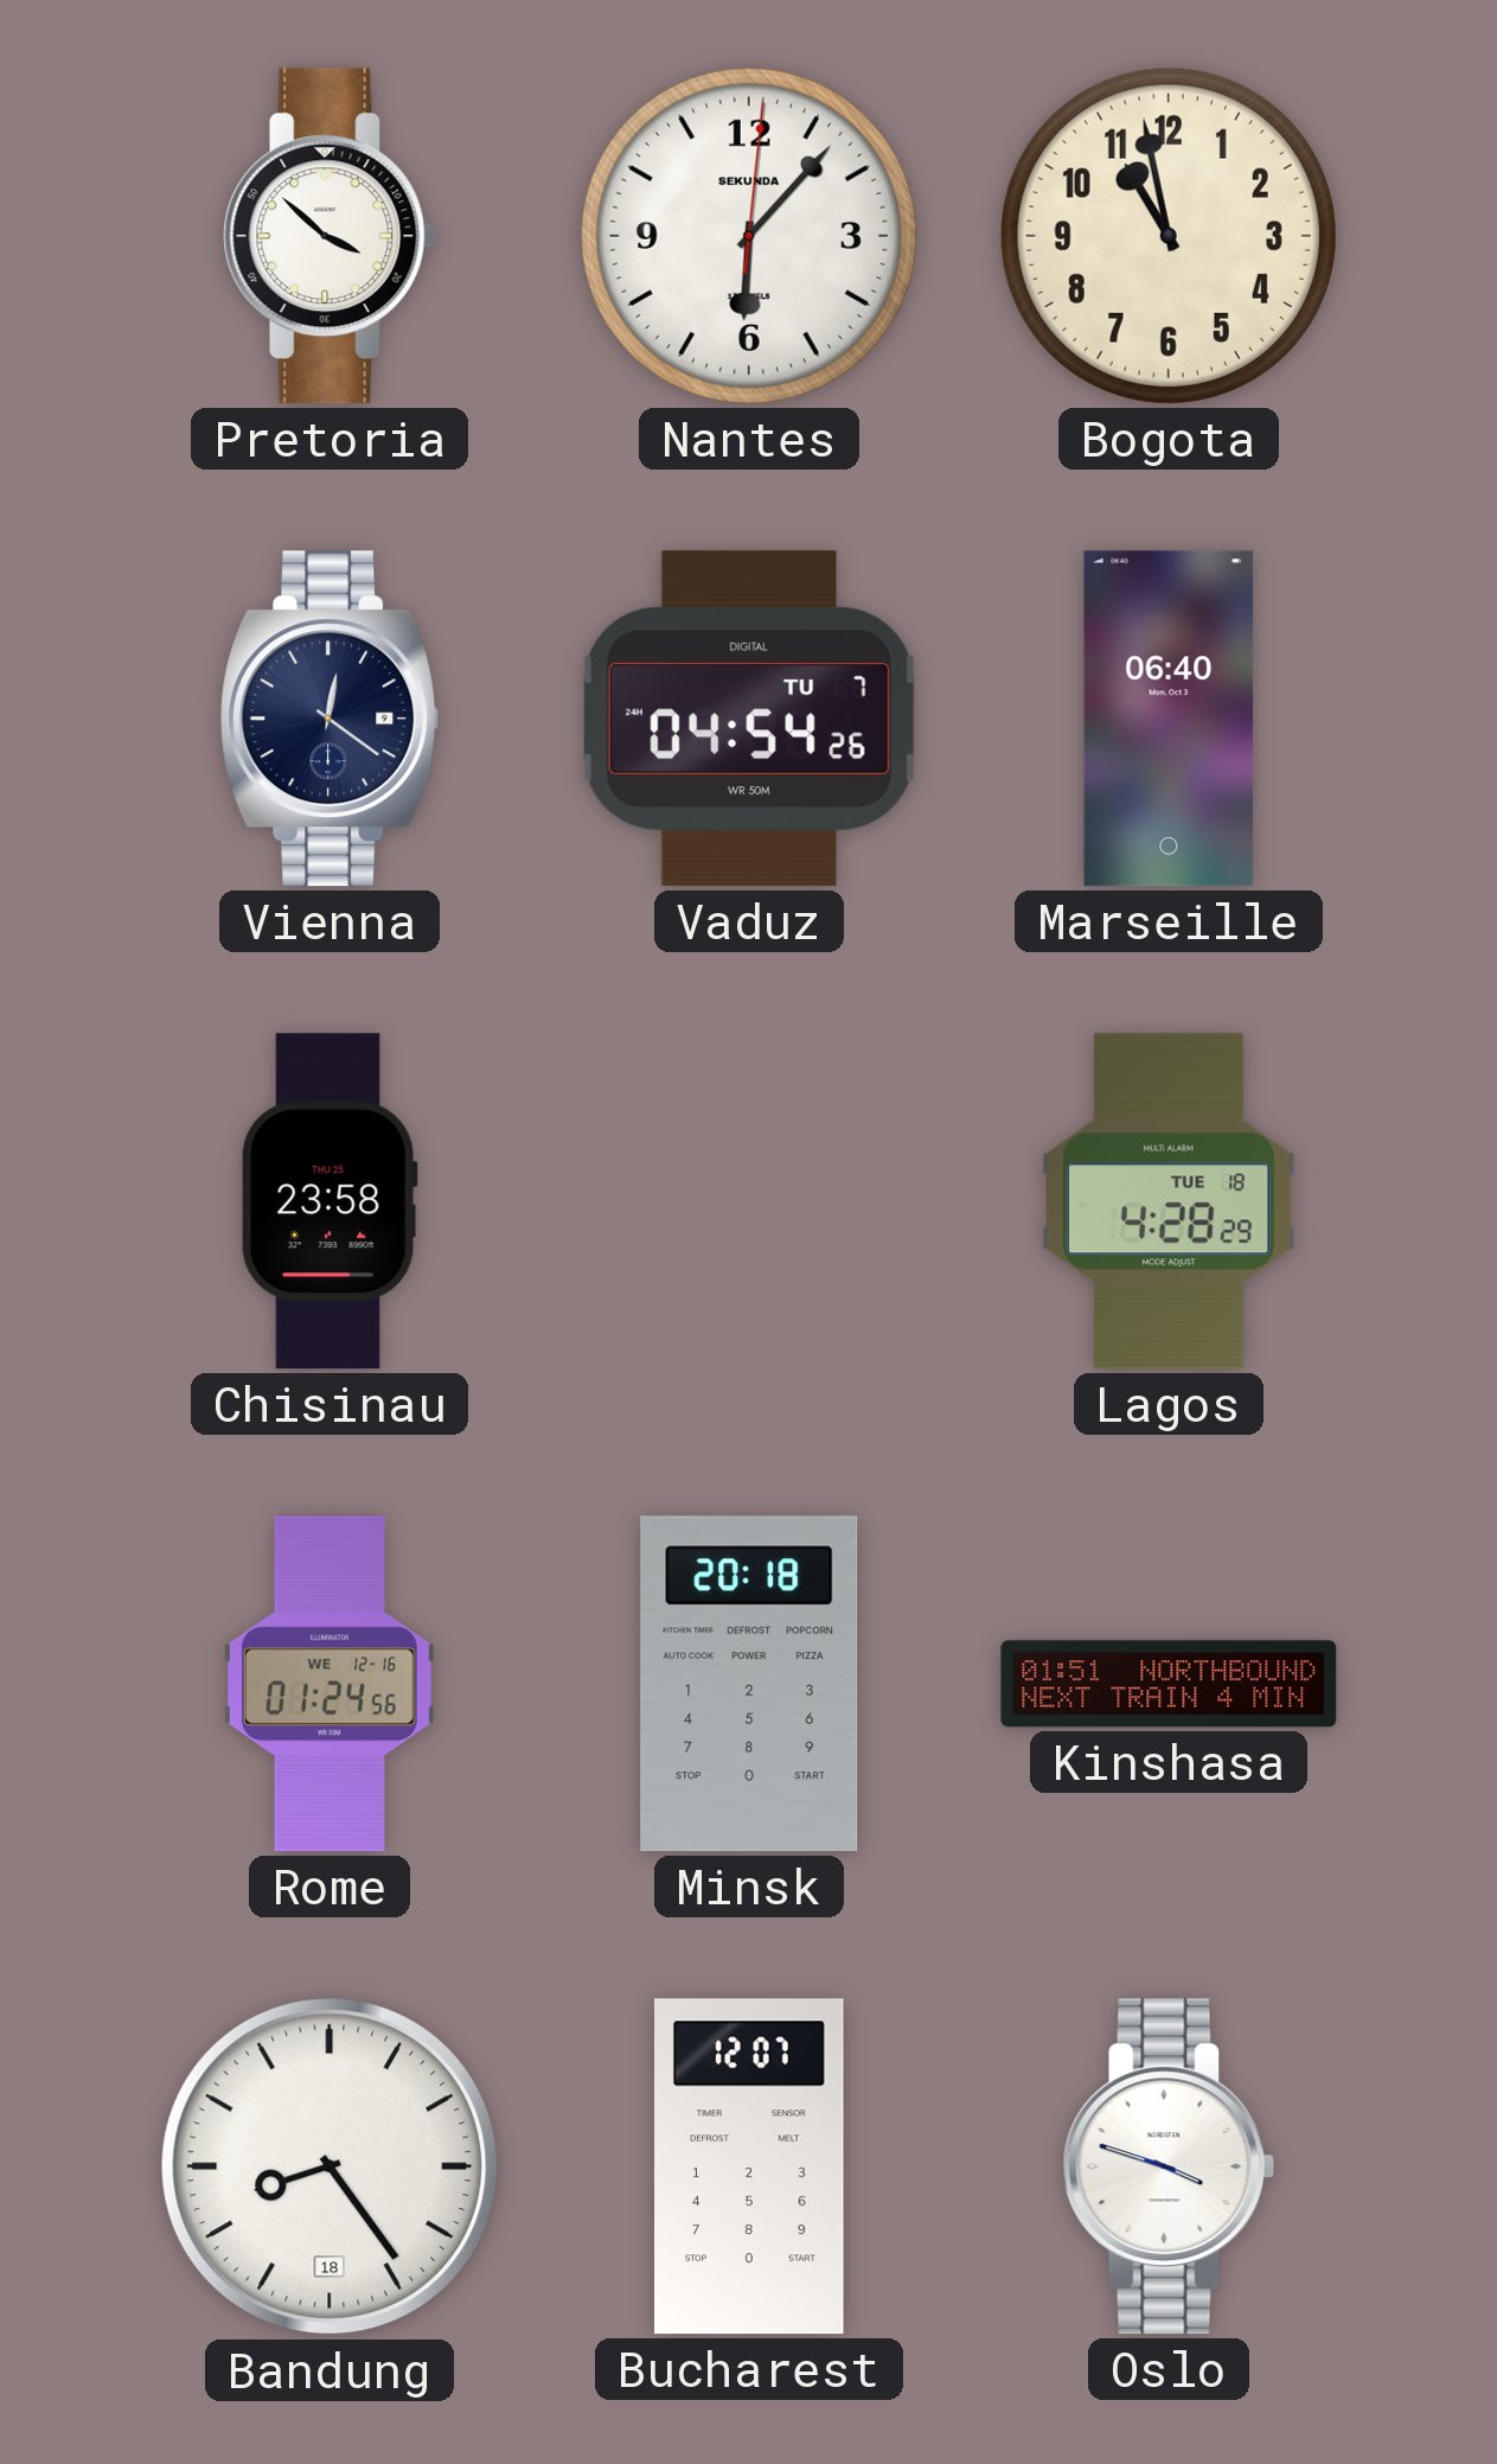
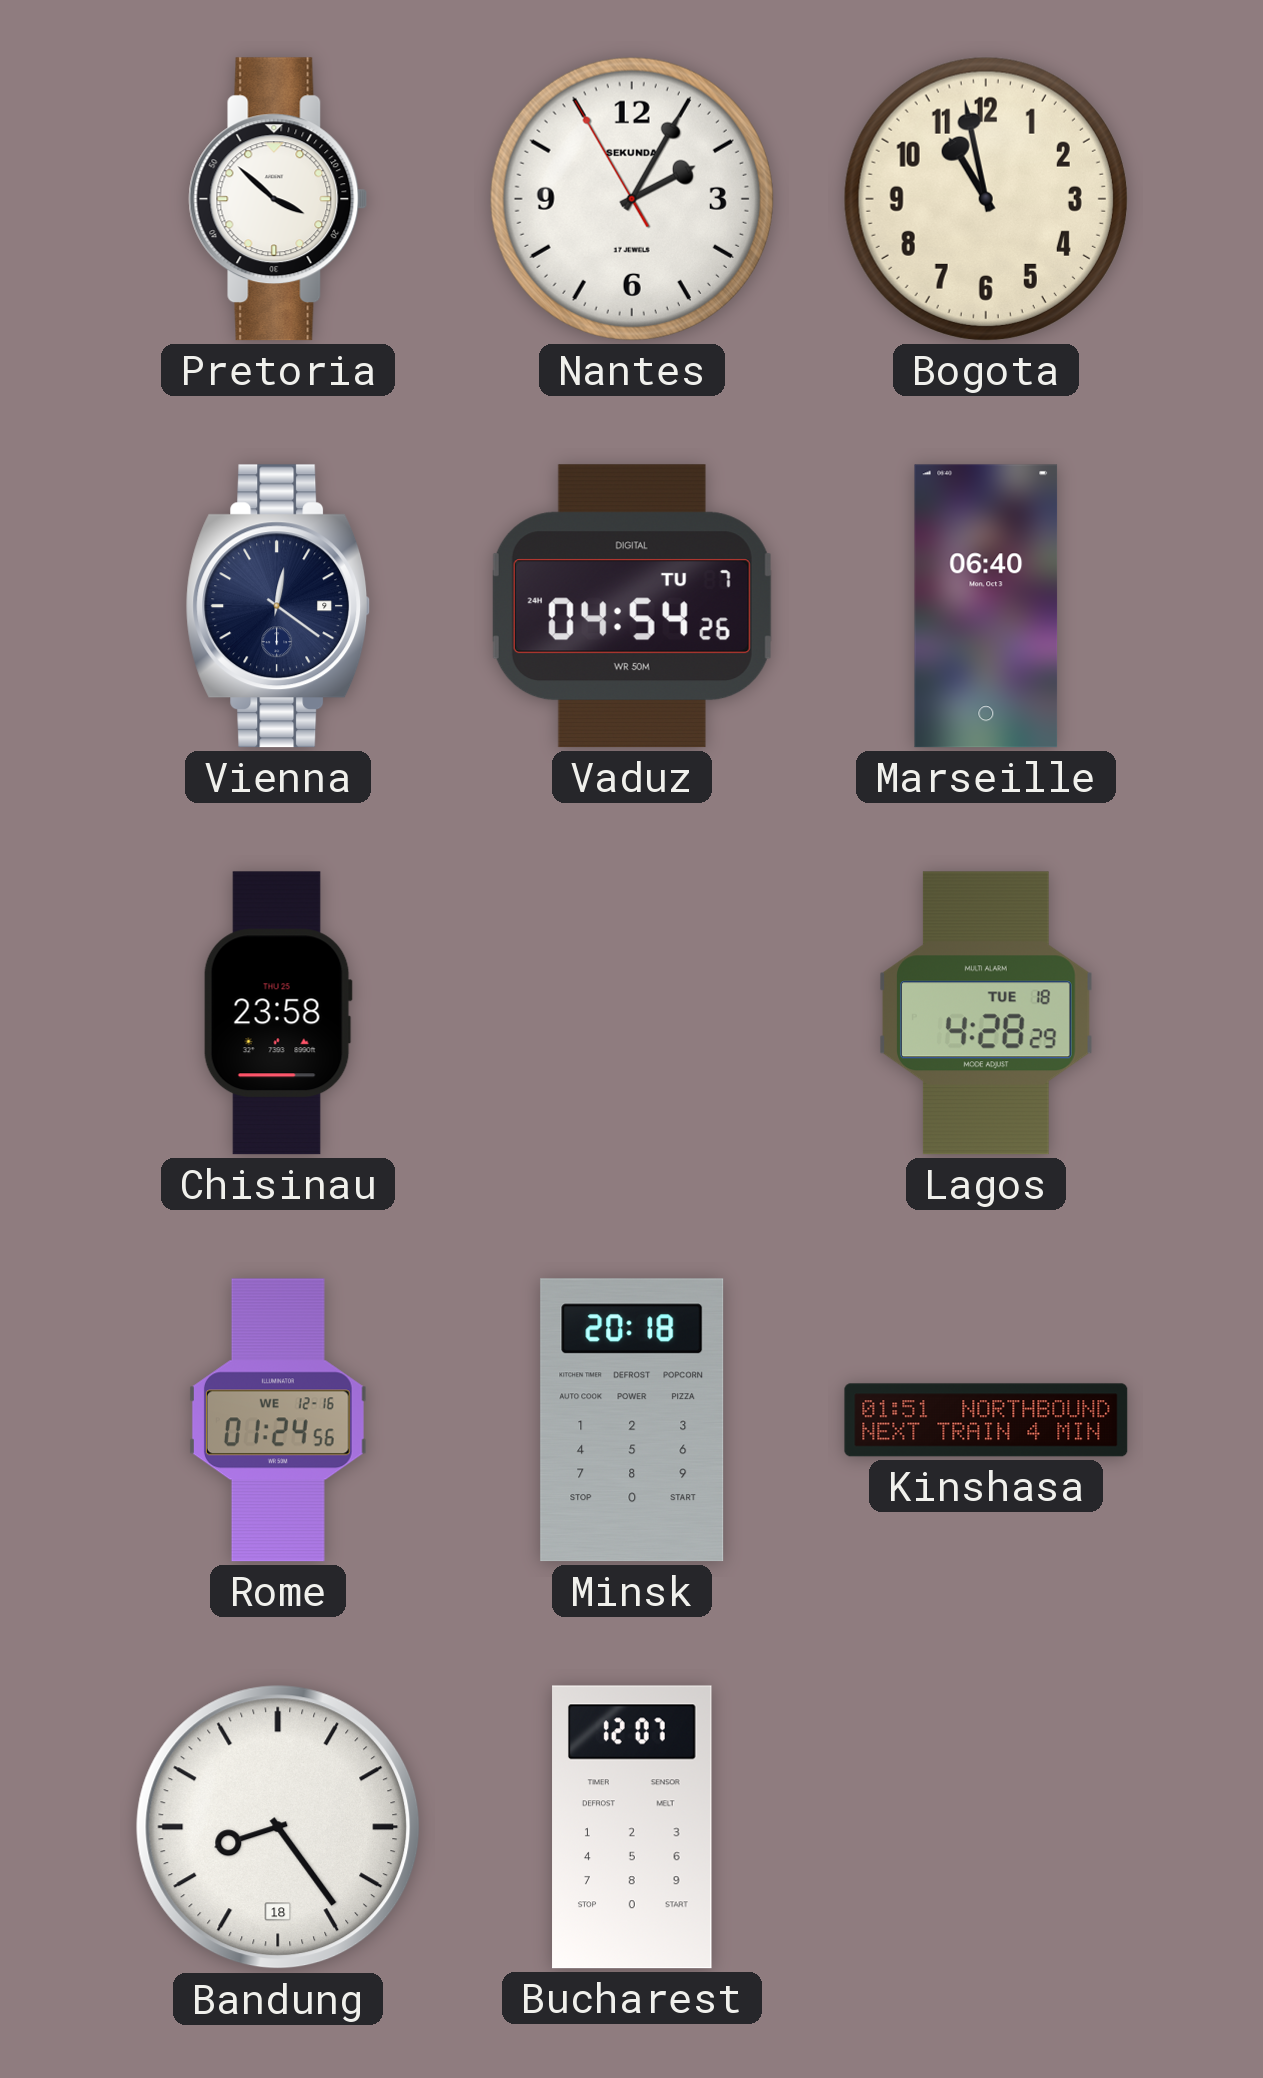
Nantes: 6:07 -> 2:04
Oslo: 3:48 -> none
